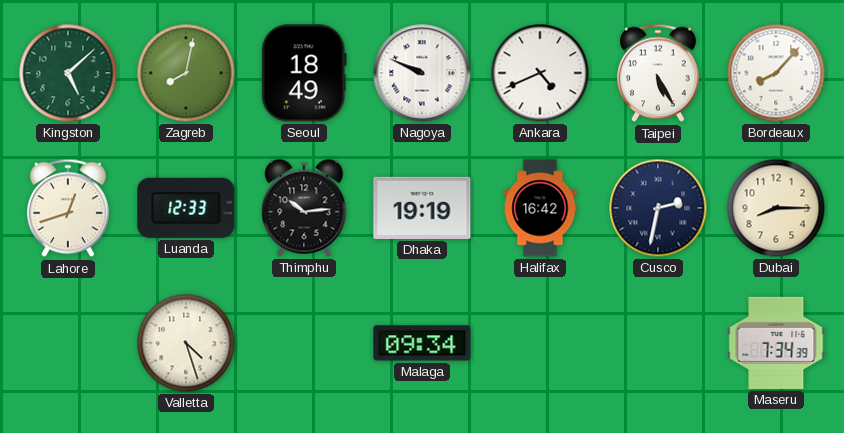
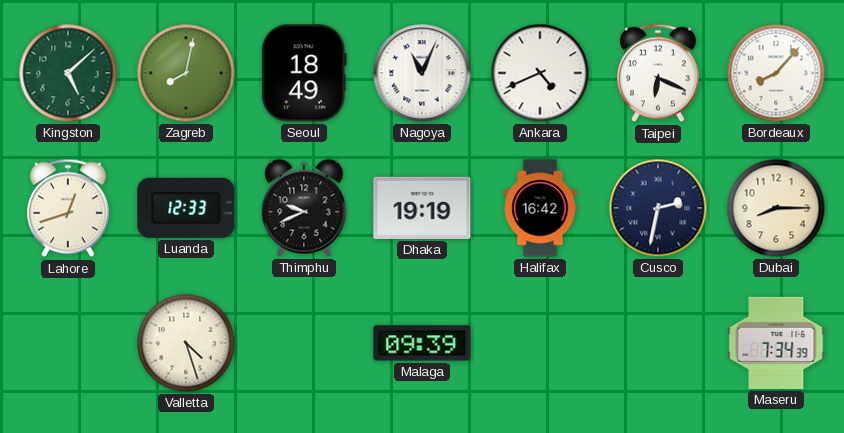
Nagoya: 9:49 -> 11:04
Taipei: 5:25 -> 6:19
Thimphu: 10:14 -> 9:41
Malaga: 09:34 -> 09:39
